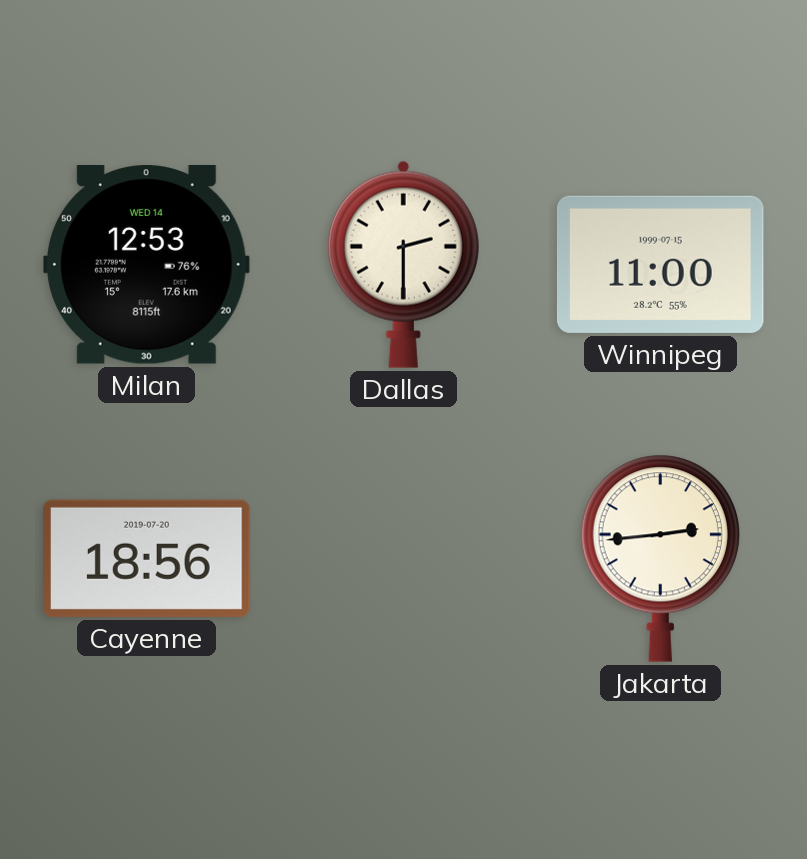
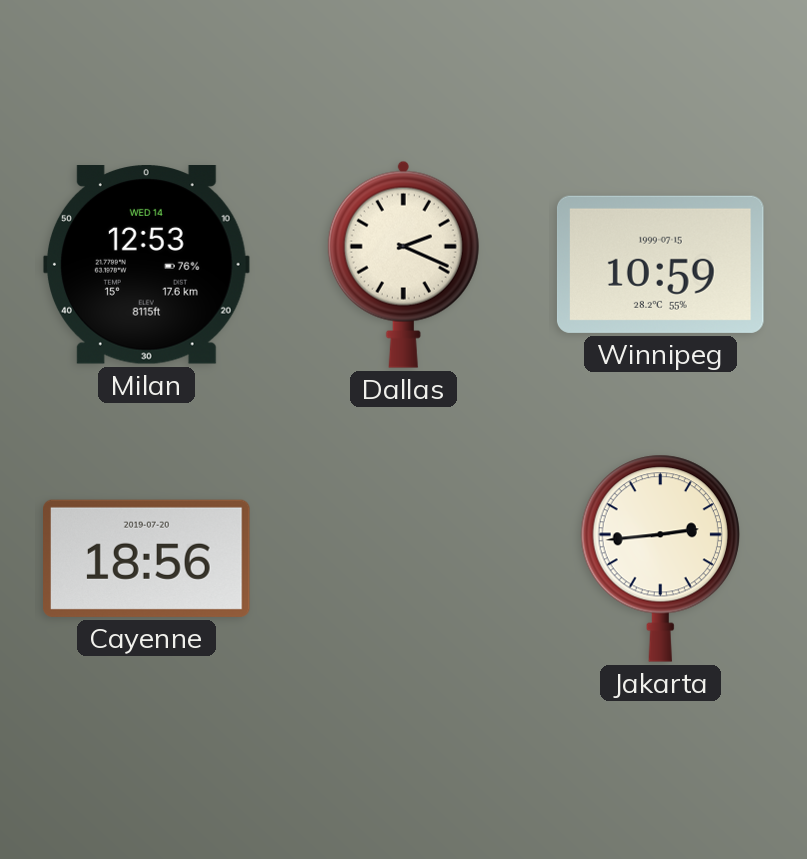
Dallas: 2:30 -> 2:19
Winnipeg: 11:00 -> 10:59
